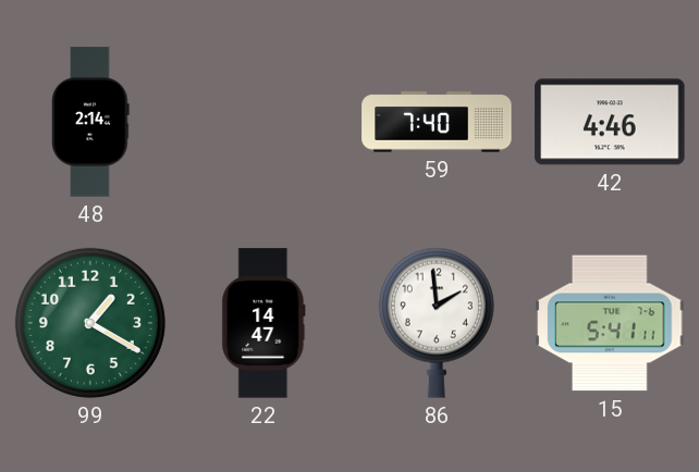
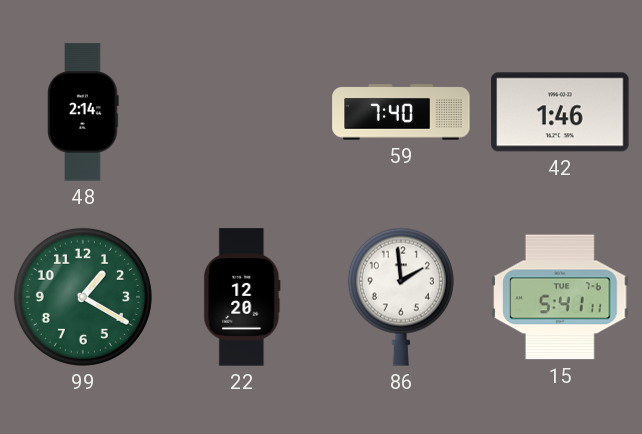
42: 4:46 -> 1:46
22: 14:47 -> 12:20
